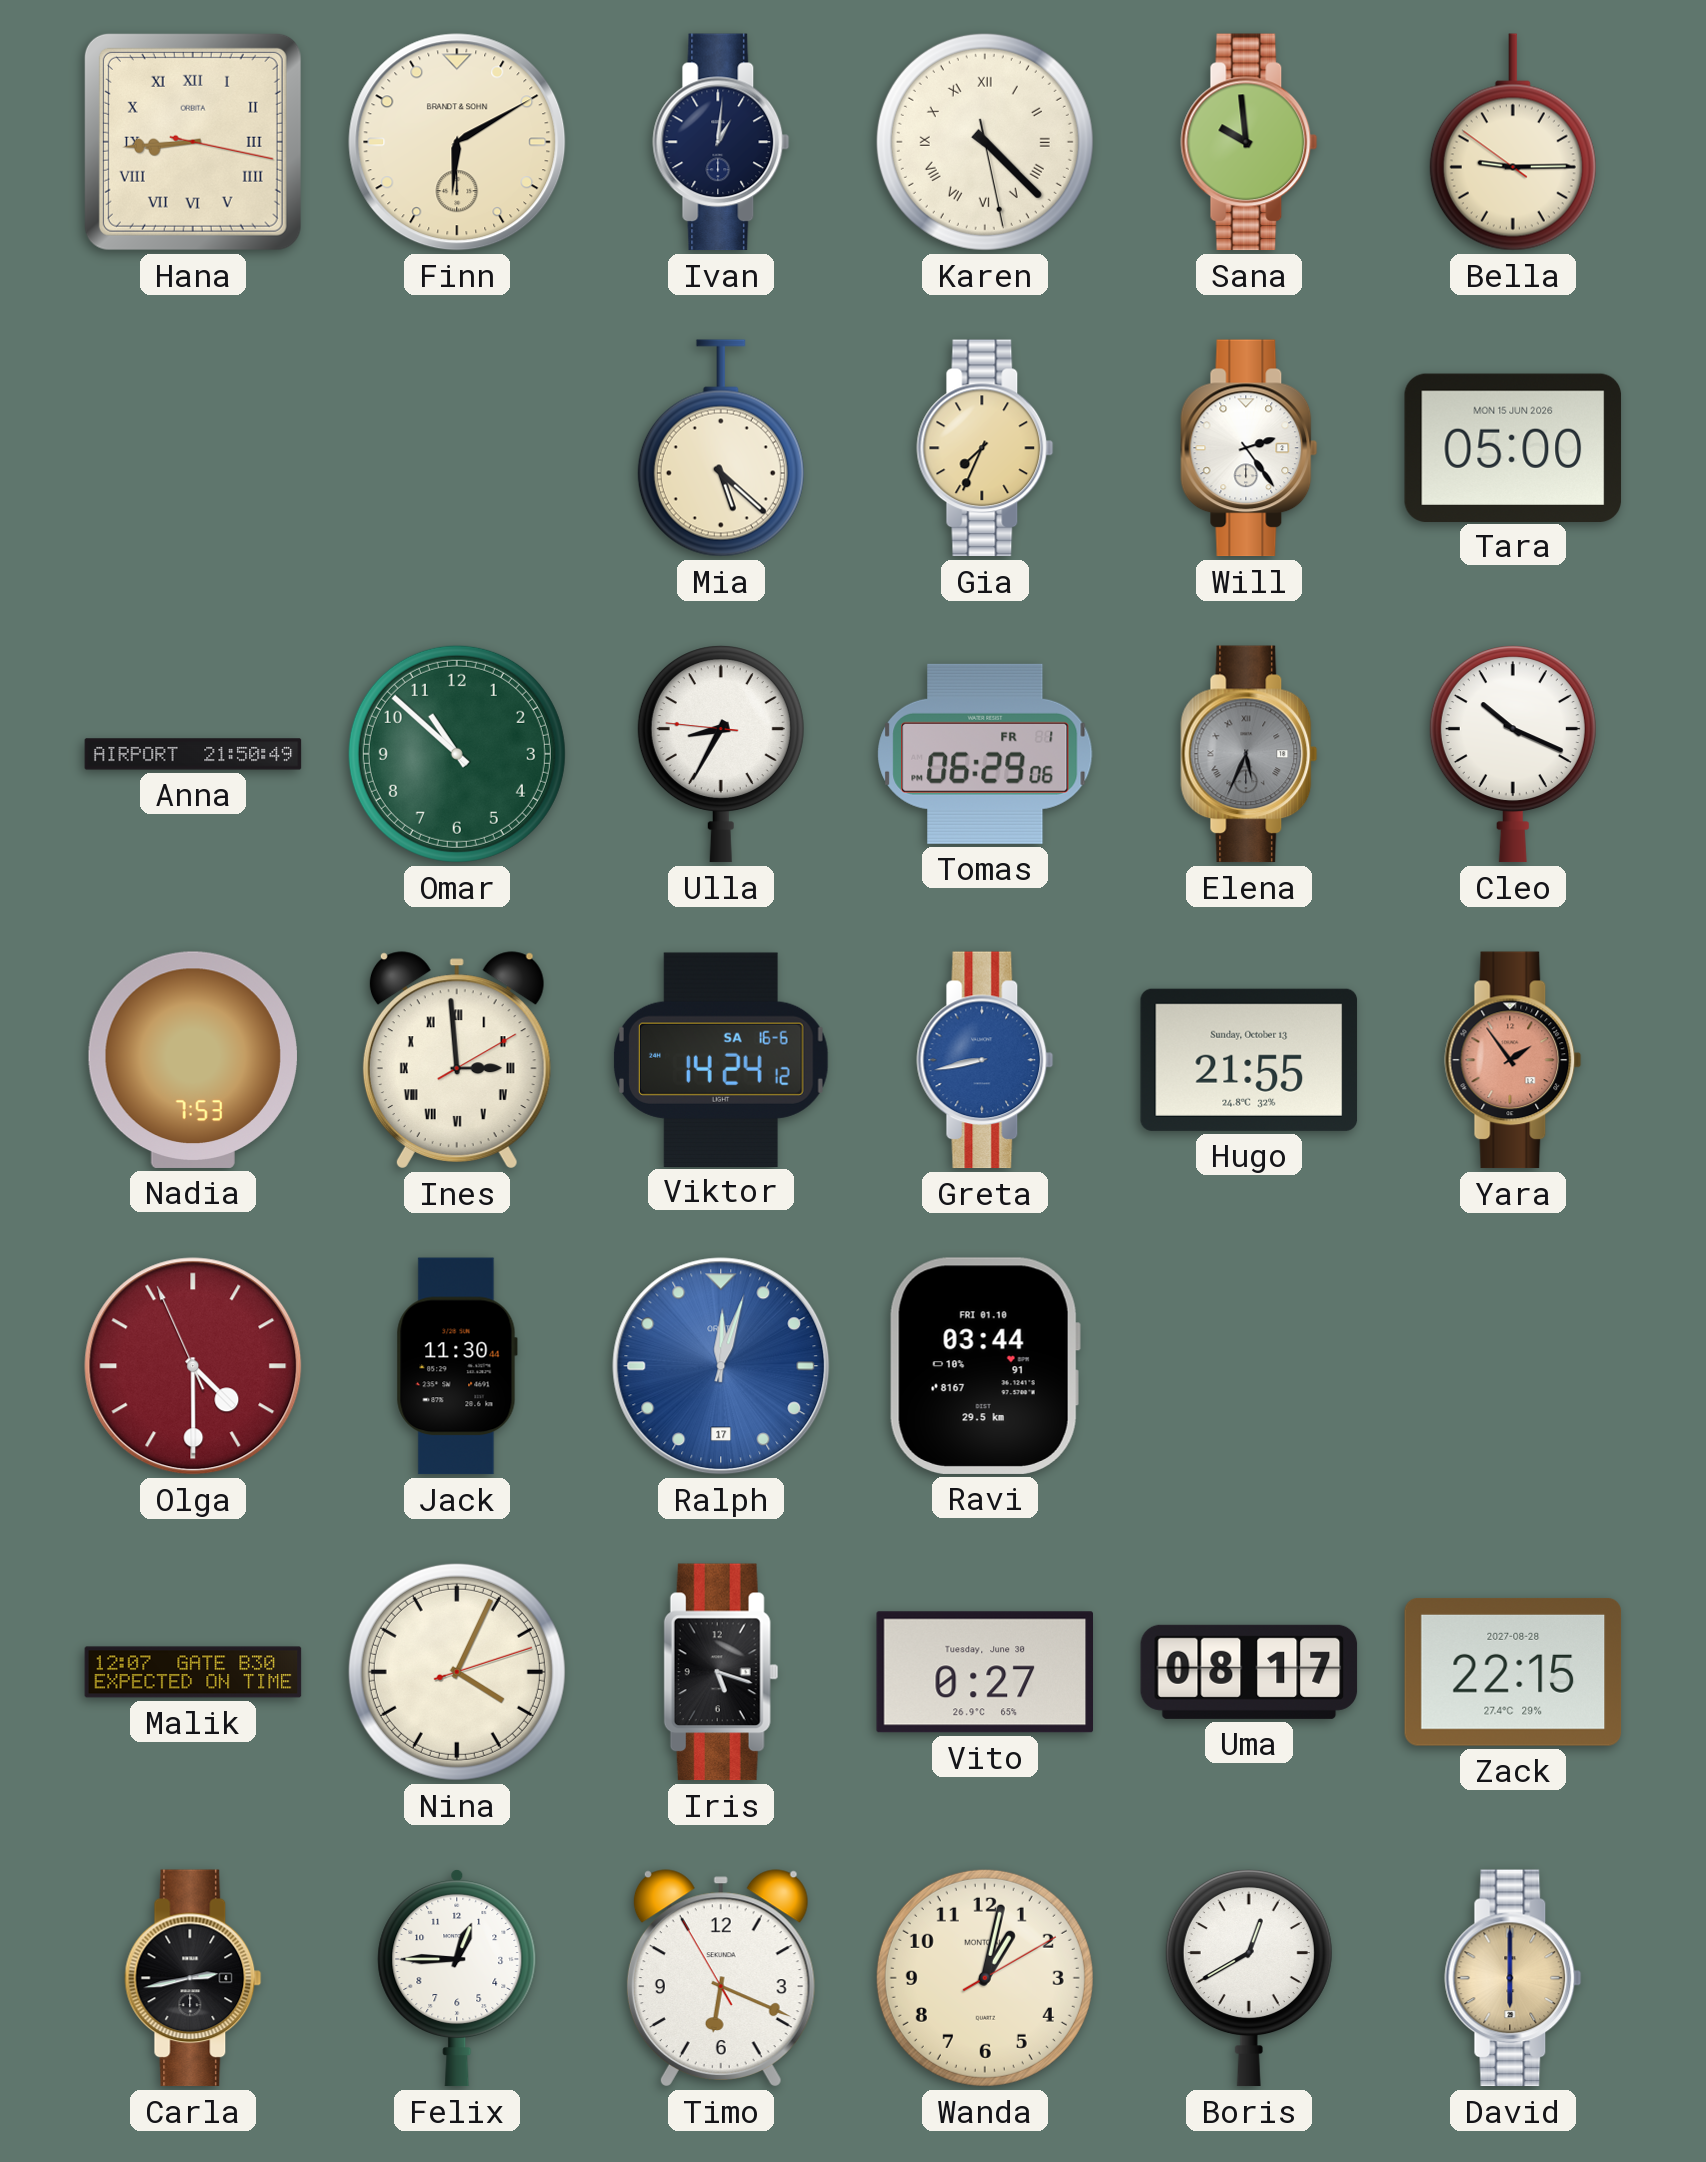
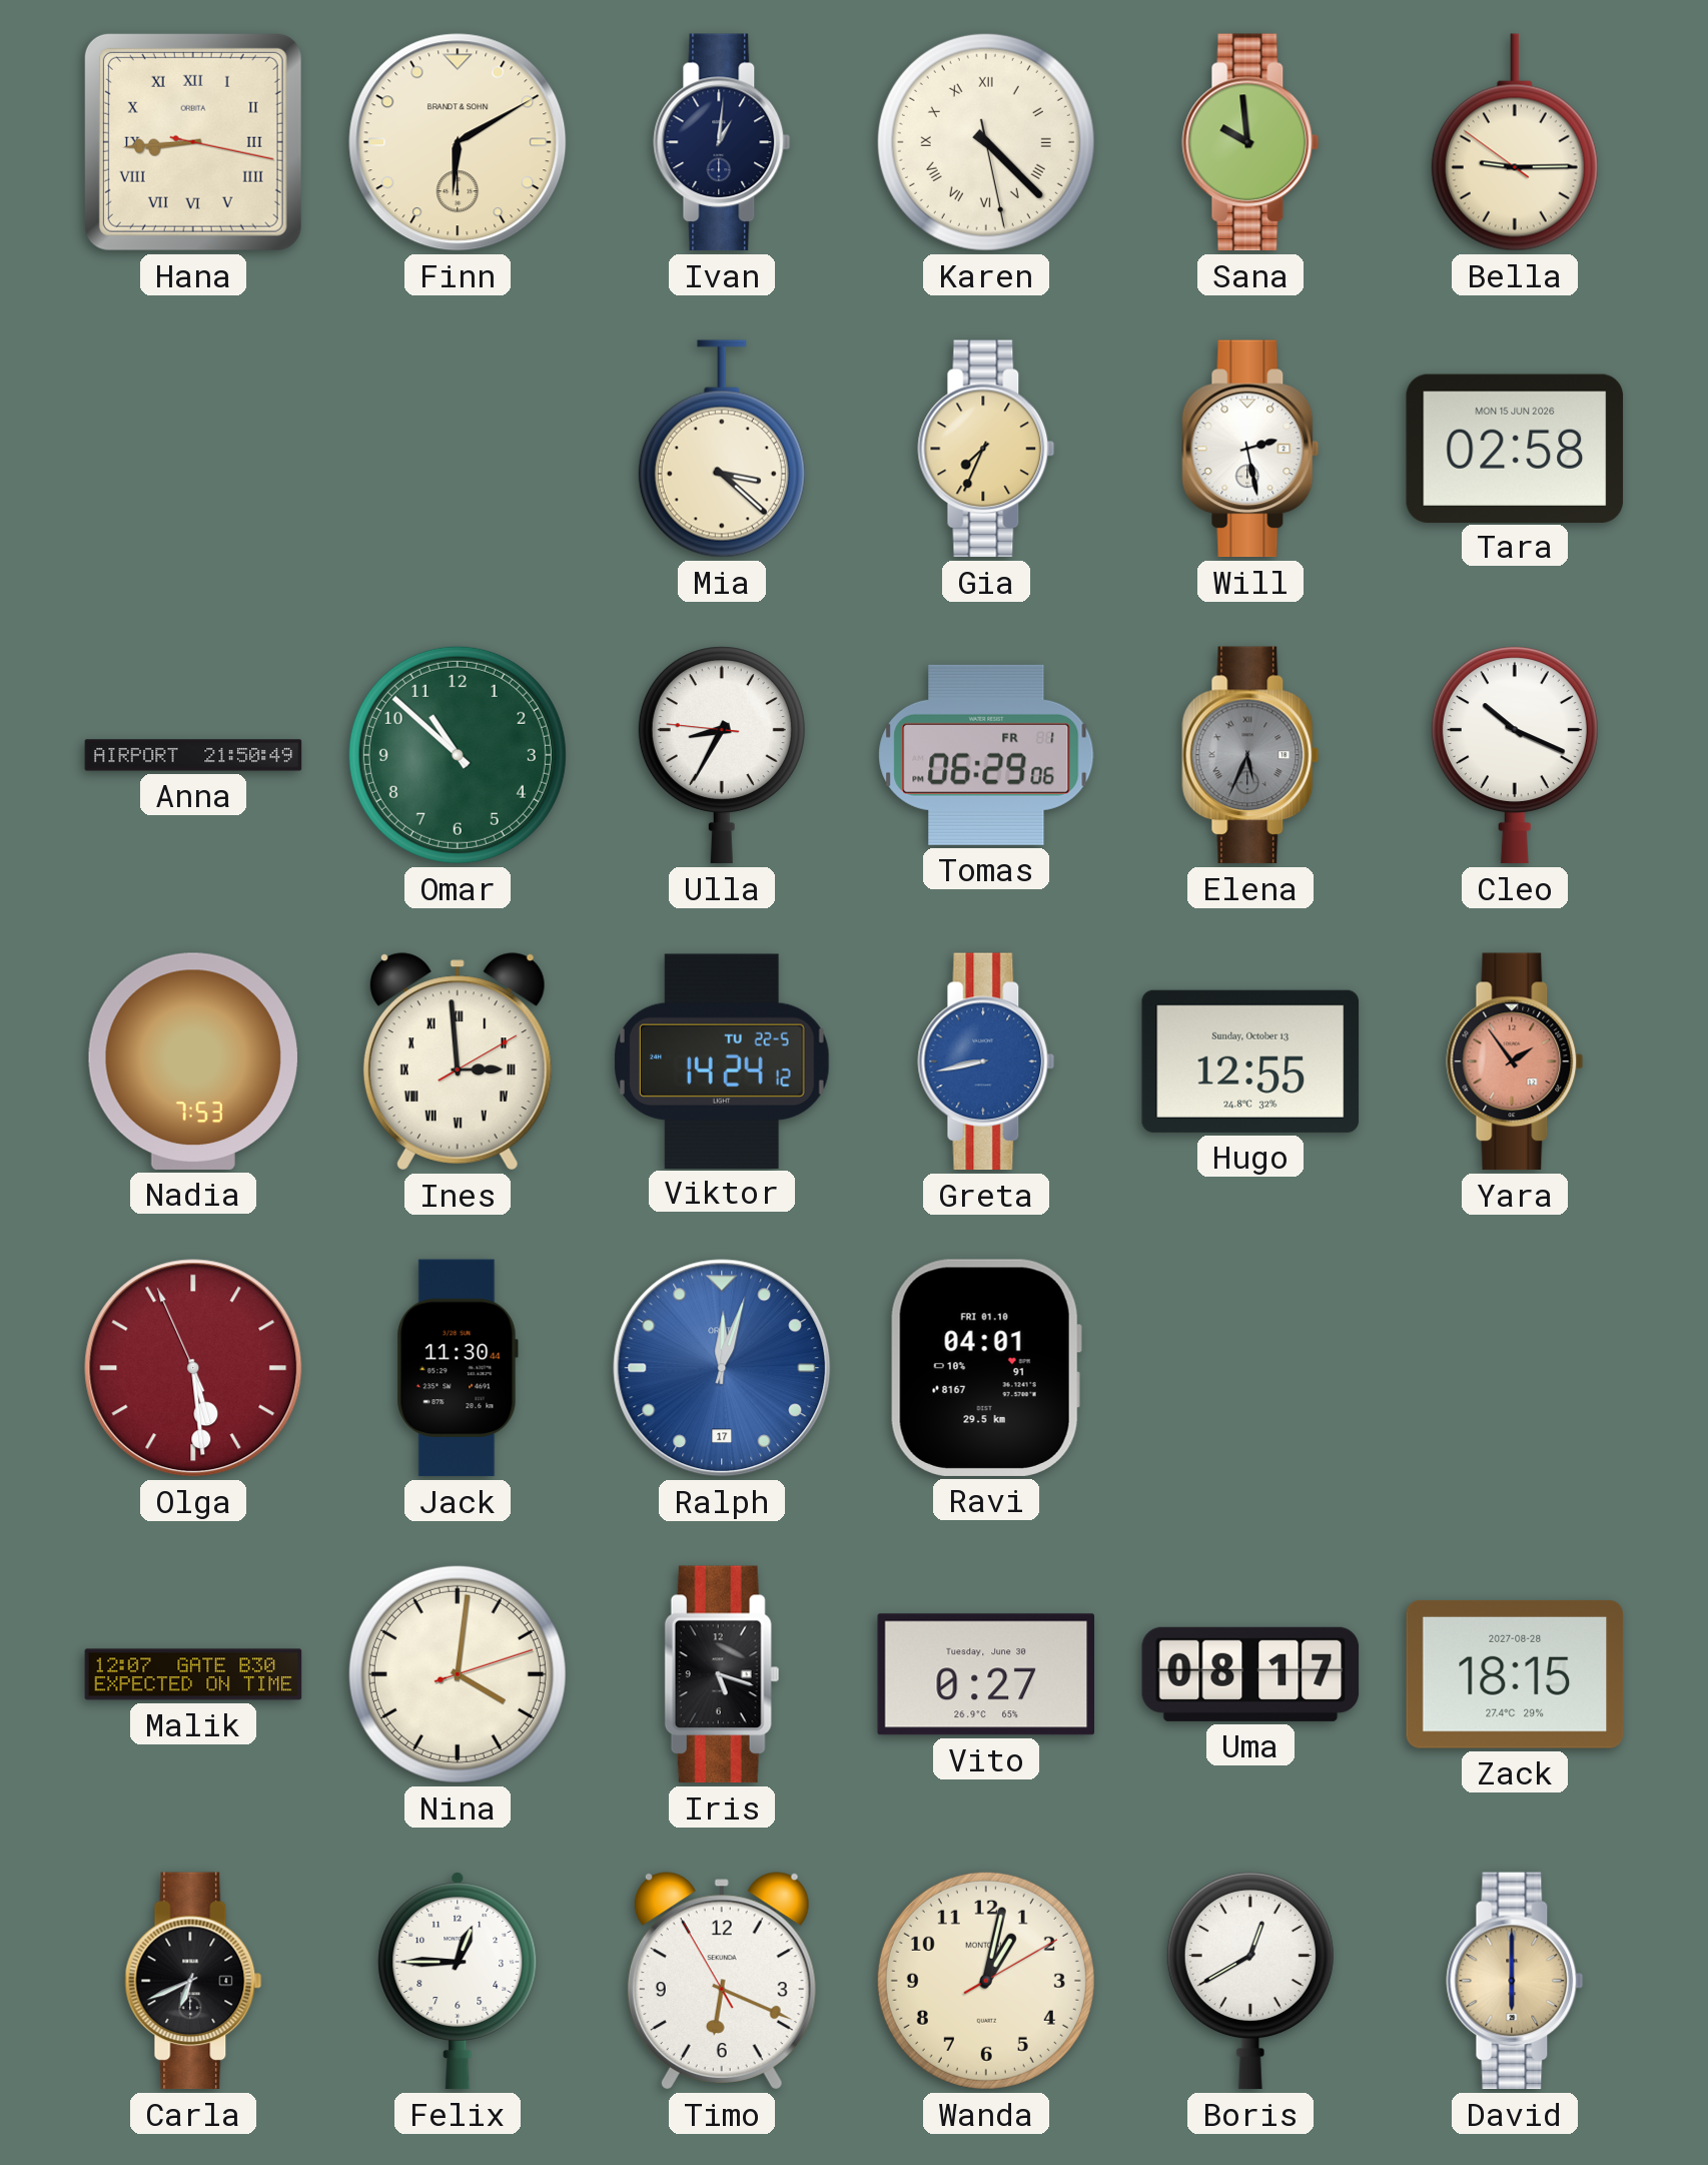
Mia: 5:22 -> 3:22
Will: 2:24 -> 2:28
Tara: 05:00 -> 02:58
Viktor date: SA 16-6 -> TU 22-5
Hugo: 21:55 -> 12:55
Olga: 4:29 -> 5:28
Ravi: 03:44 -> 04:01
Nina: 4:04 -> 4:01
Zack: 22:15 -> 18:15
Carla: 2:43 -> 6:41
